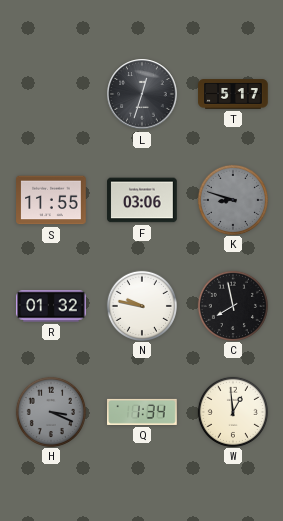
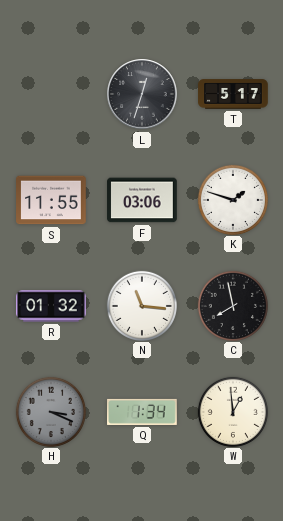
K: 8:48 -> 1:48
K dial: grey -> white
N: 9:47 -> 11:16
